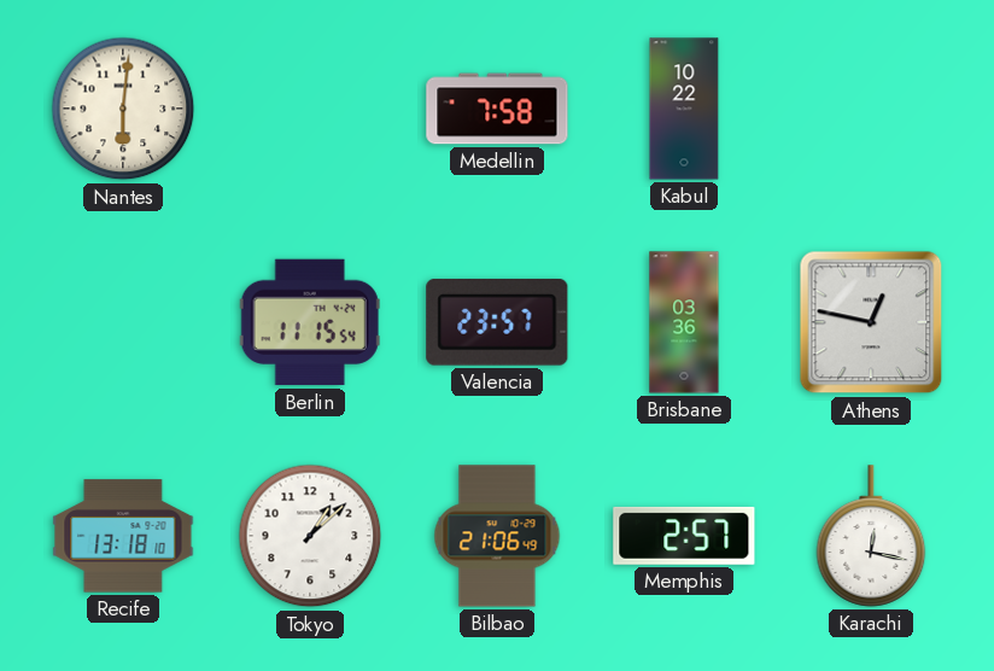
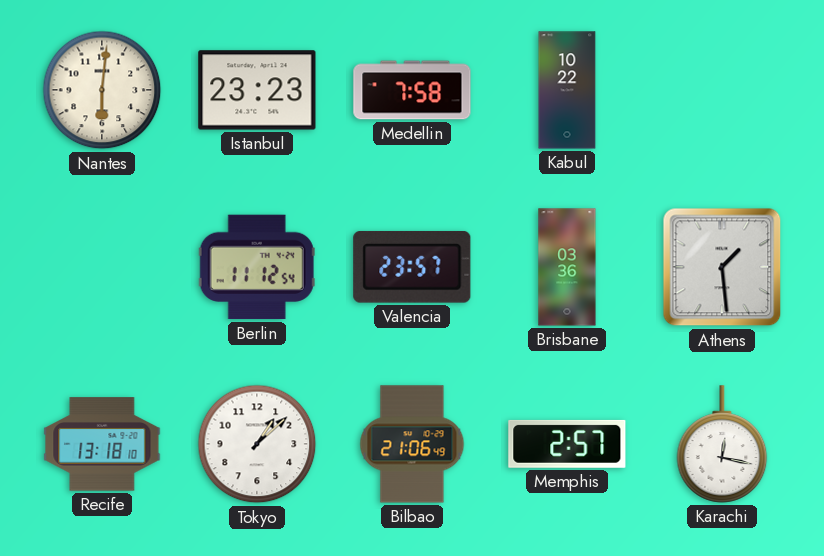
Istanbul: none -> 23:23
Berlin: 11:15 -> 11:12
Athens: 12:47 -> 1:29
